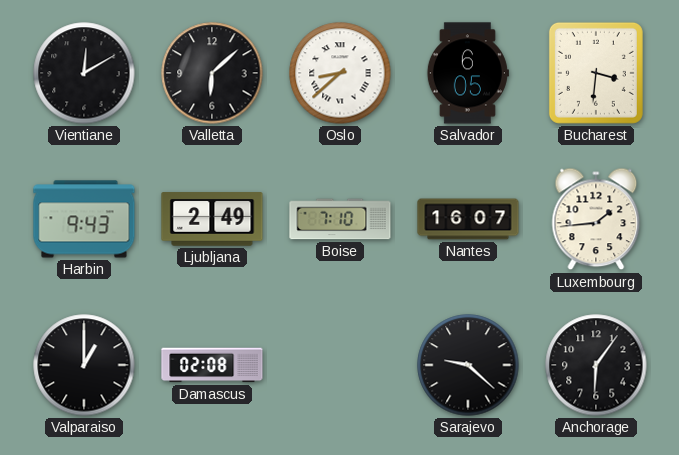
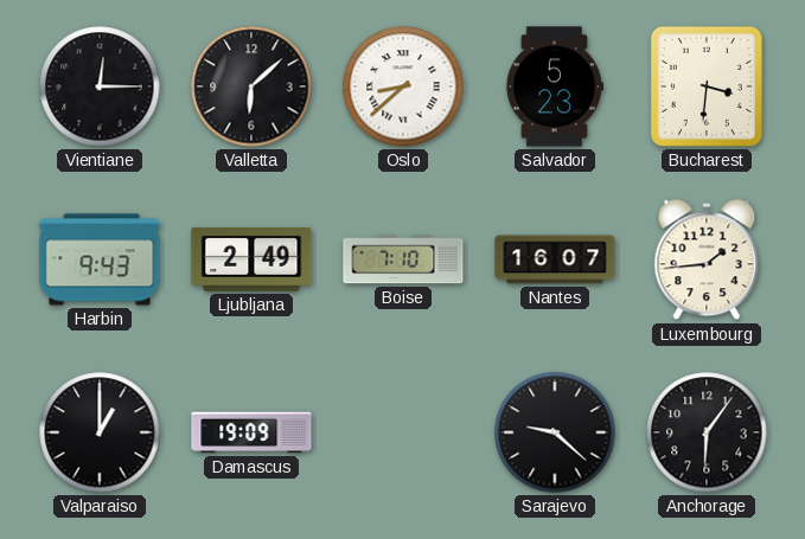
Vientiane: 12:10 -> 12:15
Salvador: 6:05 -> 5:23
Damascus: 02:08 -> 19:09
